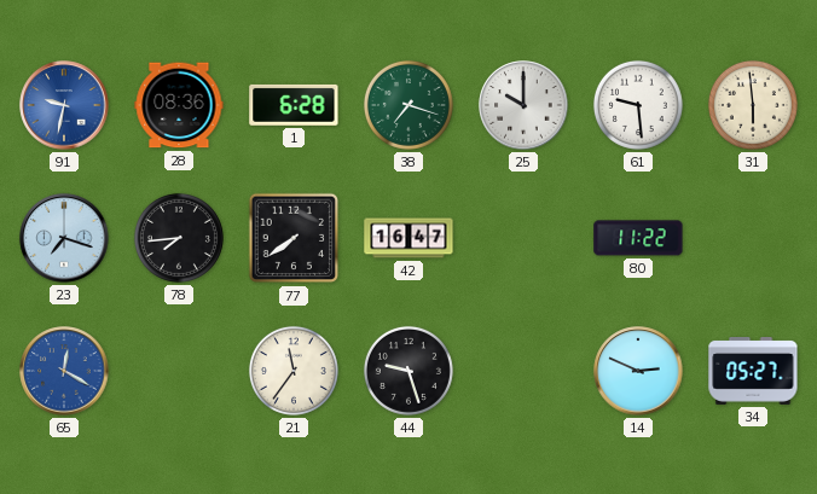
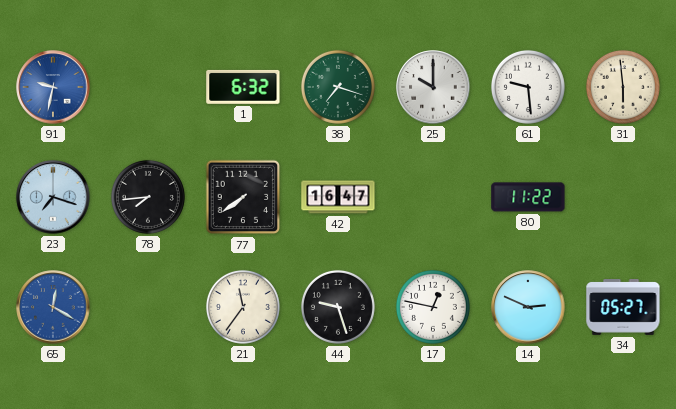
28: 08:36 -> none
1: 6:28 -> 6:32
17: none -> 12:47
